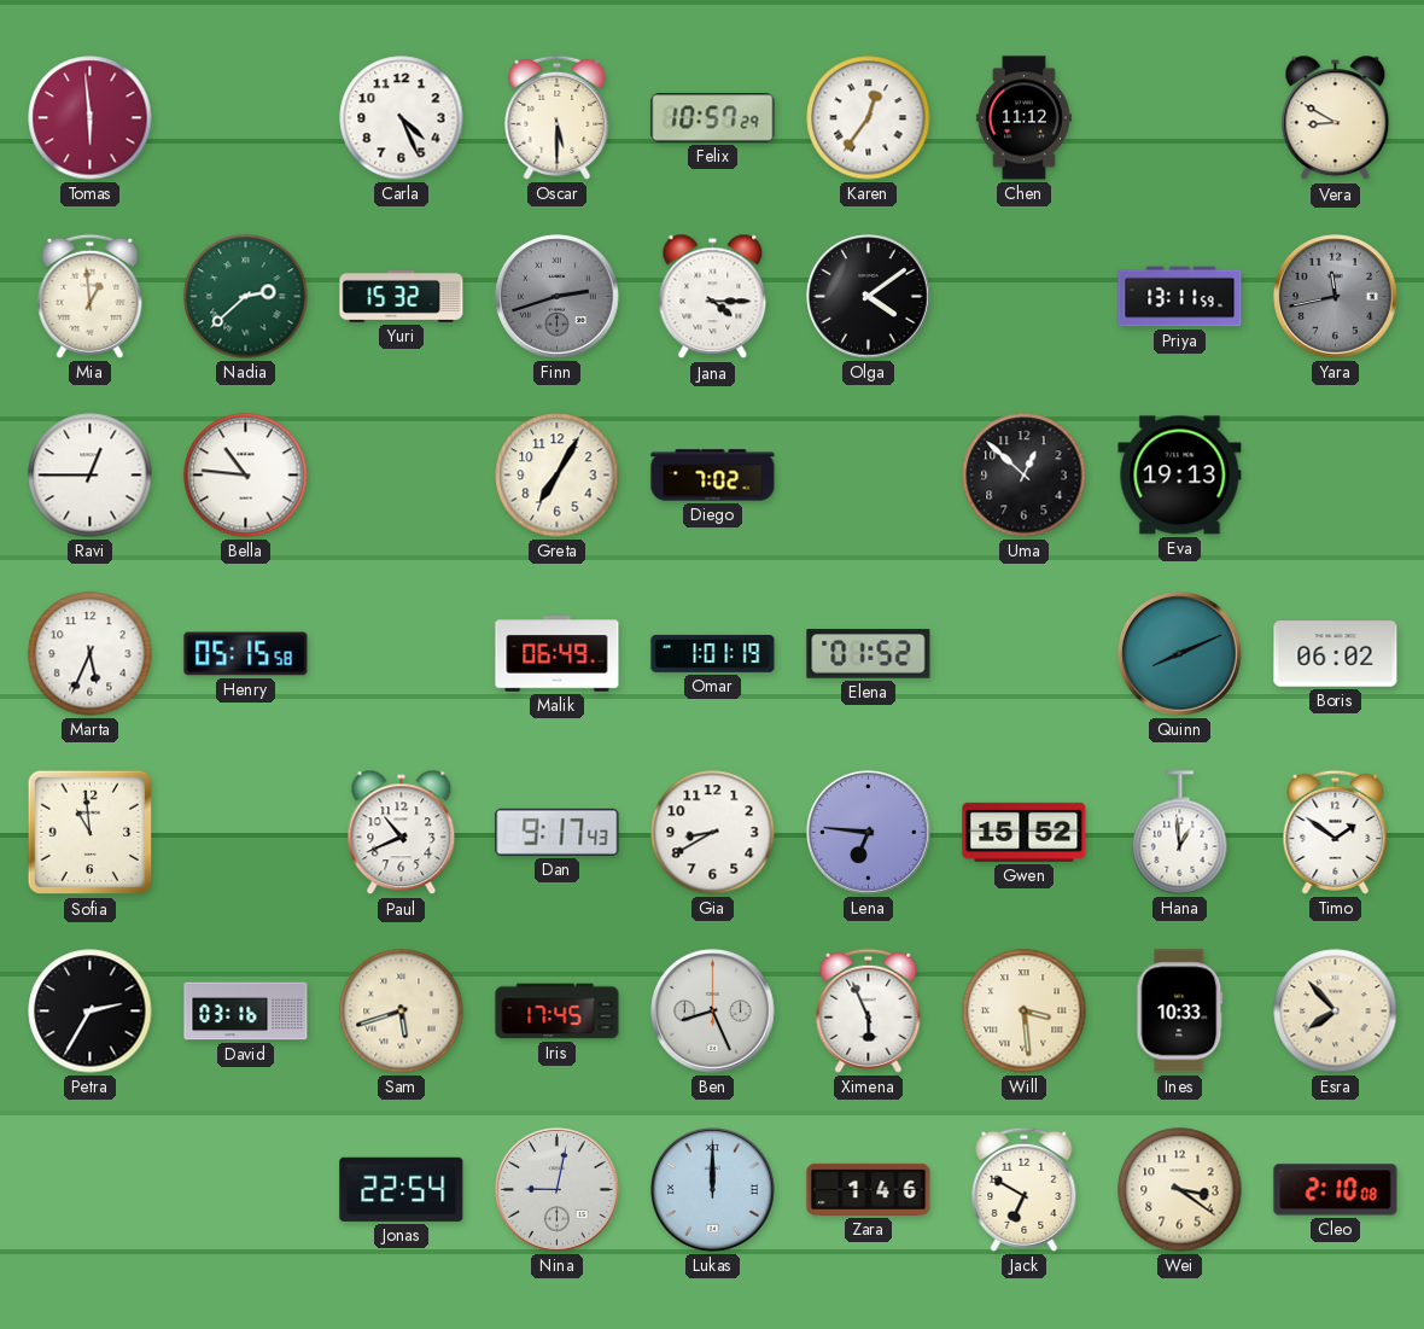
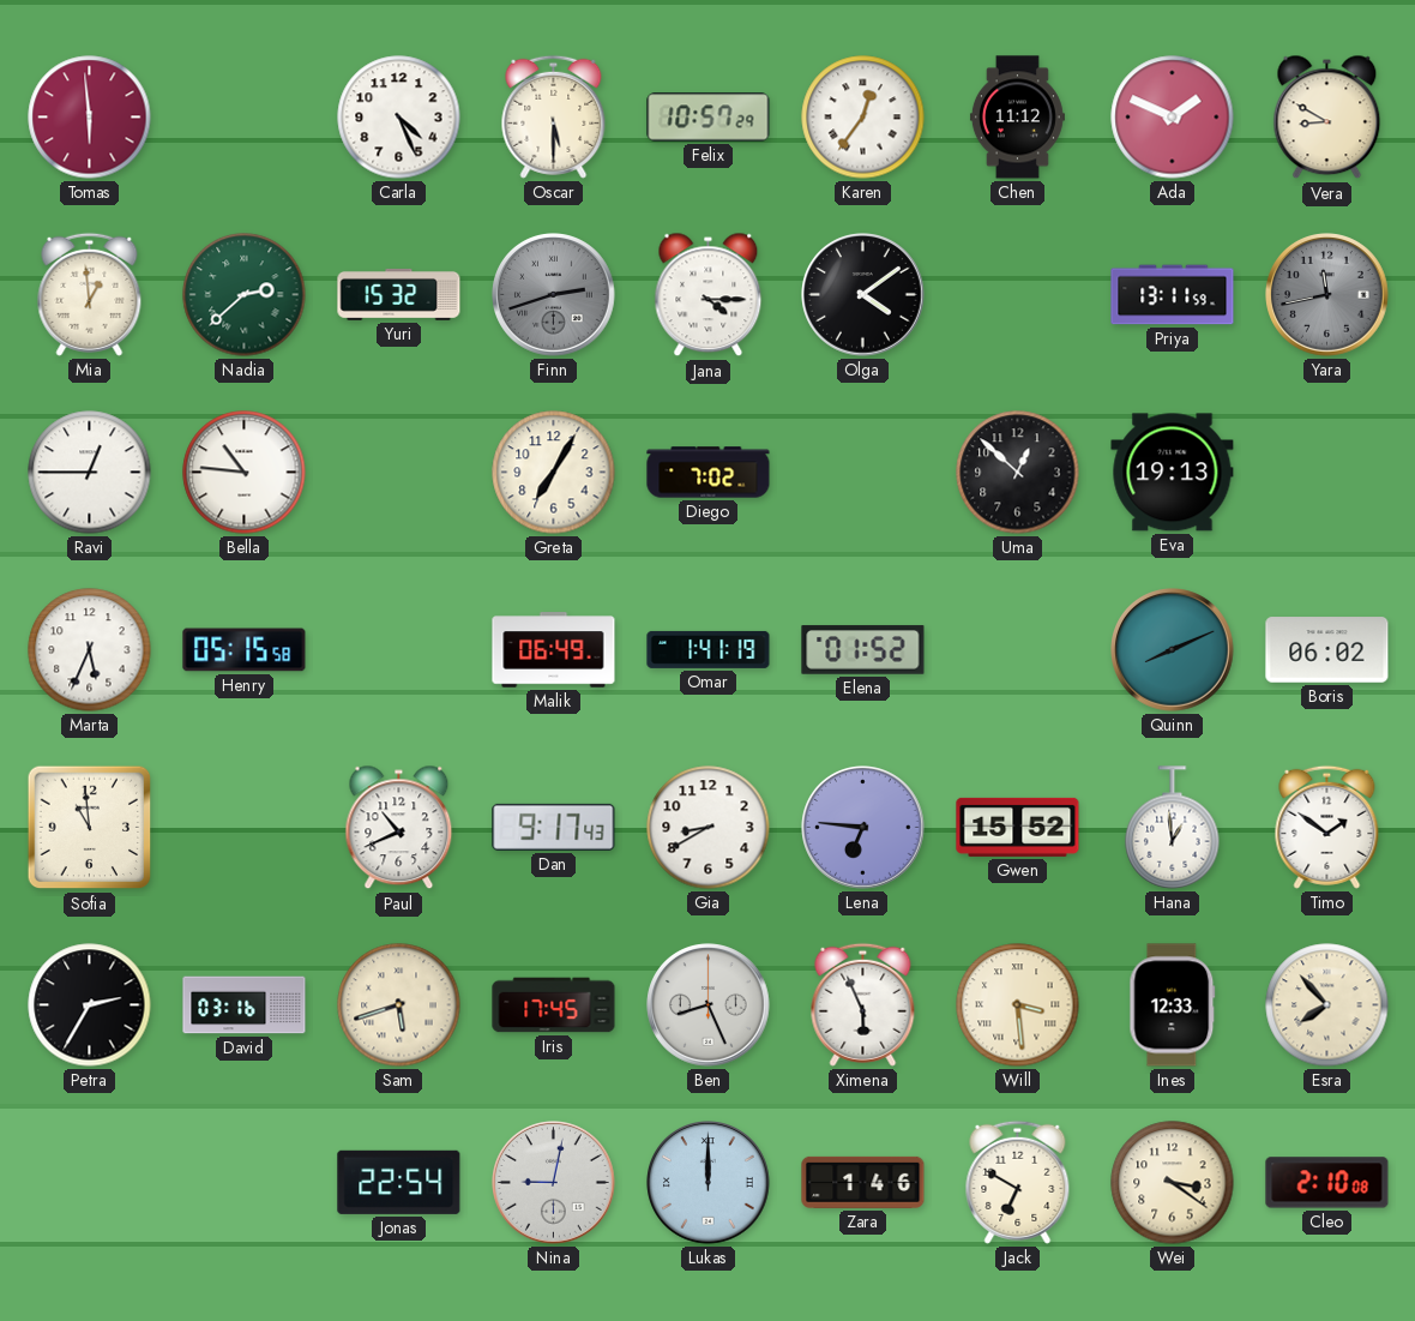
Ada: none -> 1:49
Omar: 1:01 -> 1:41
Ines: 10:33 -> 12:33
